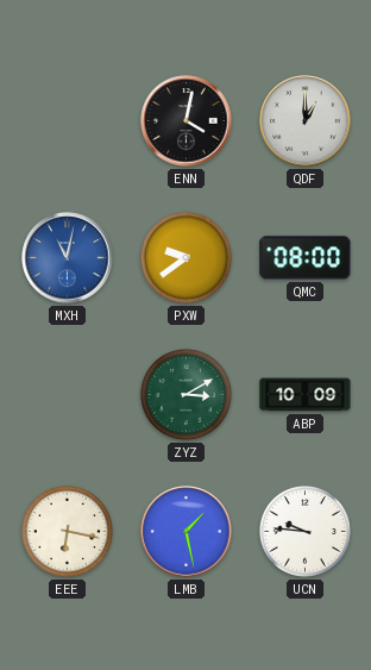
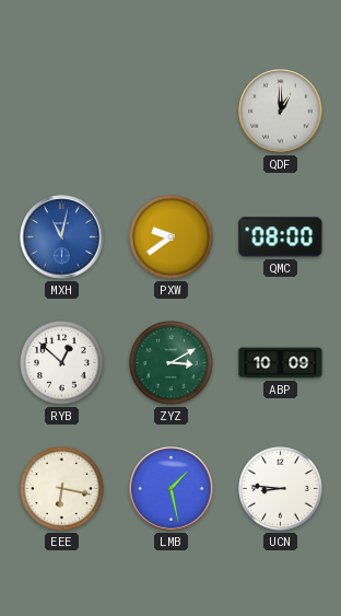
ENN: 4:02 -> none
RYB: none -> 12:52
UCN: 9:46 -> 8:46
